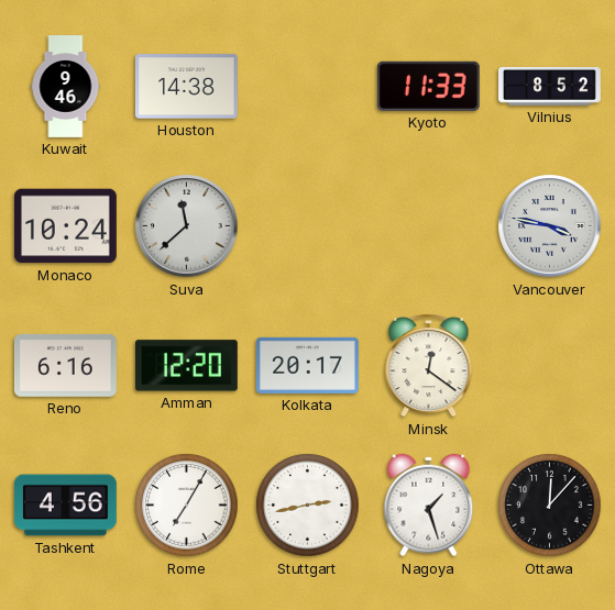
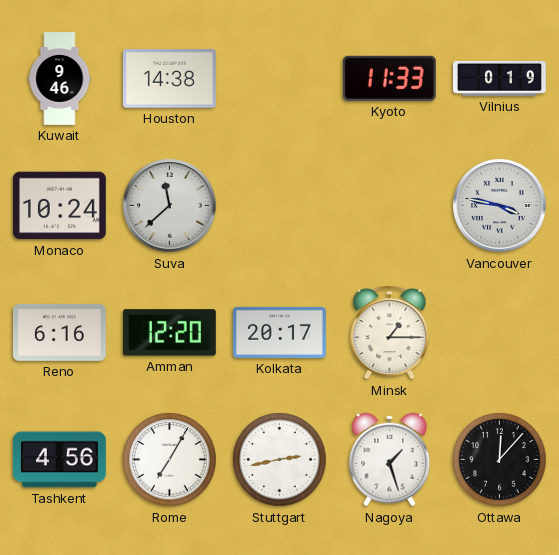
Vilnius: 8:52 -> 0:19
Minsk: 12:21 -> 1:15
